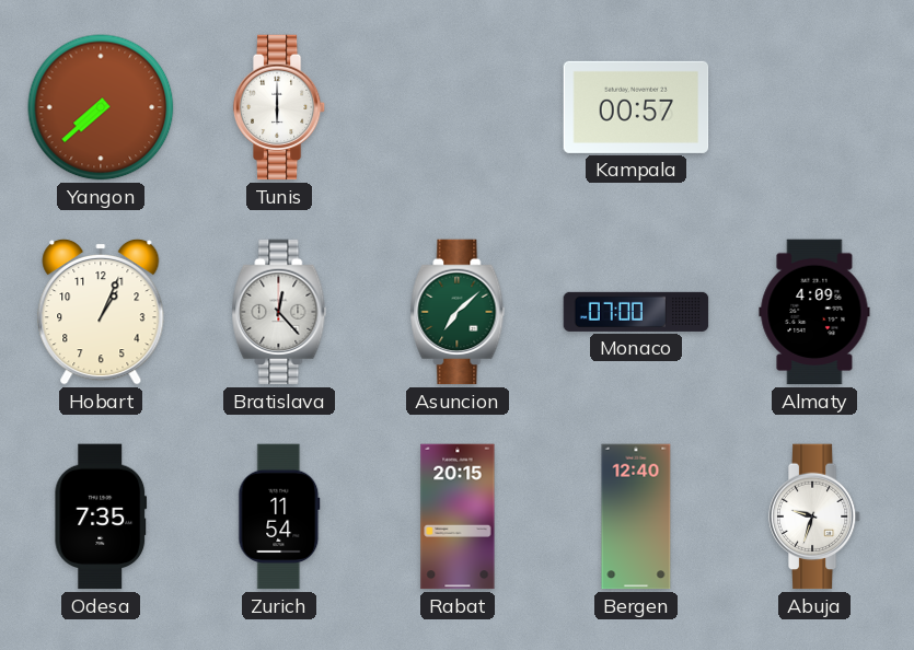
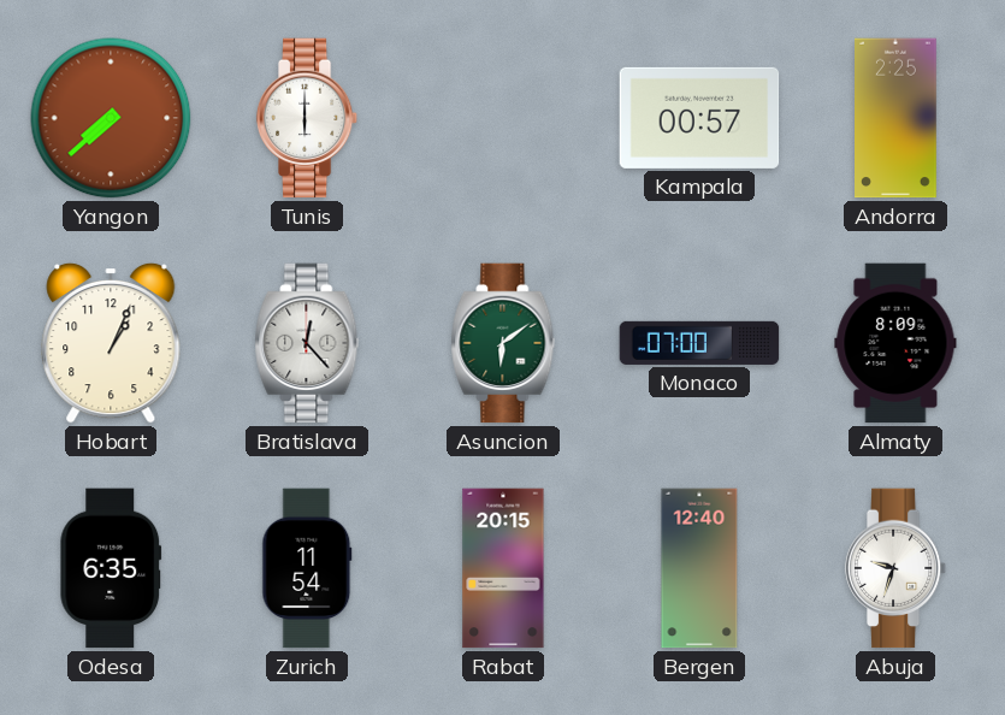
Andorra: none -> 2:25
Asuncion: 7:08 -> 6:09
Almaty: 4:09 -> 8:09
Odesa: 7:35 -> 6:35
